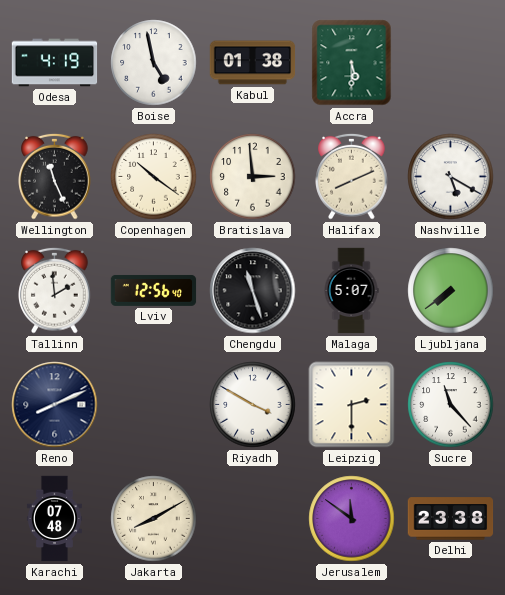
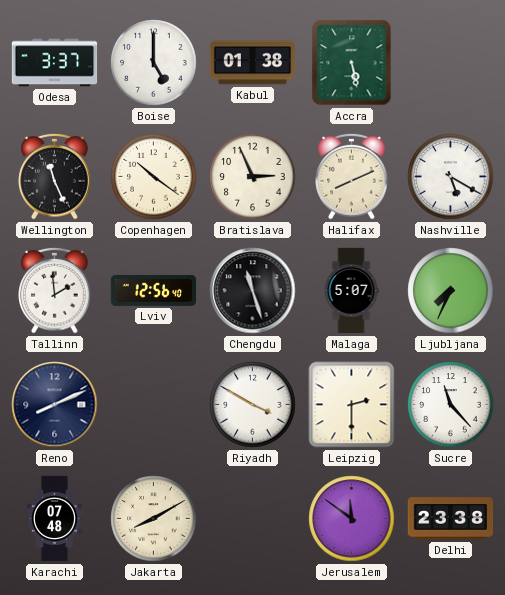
Odesa: 4:19 -> 3:37
Boise: 4:58 -> 5:00
Accra: 5:30 -> 5:28
Bratislava: 2:59 -> 2:56
Ljubljana: 7:39 -> 7:34
